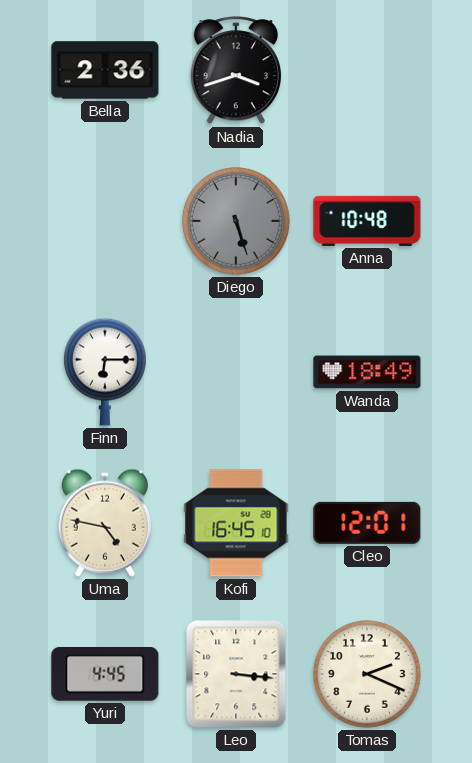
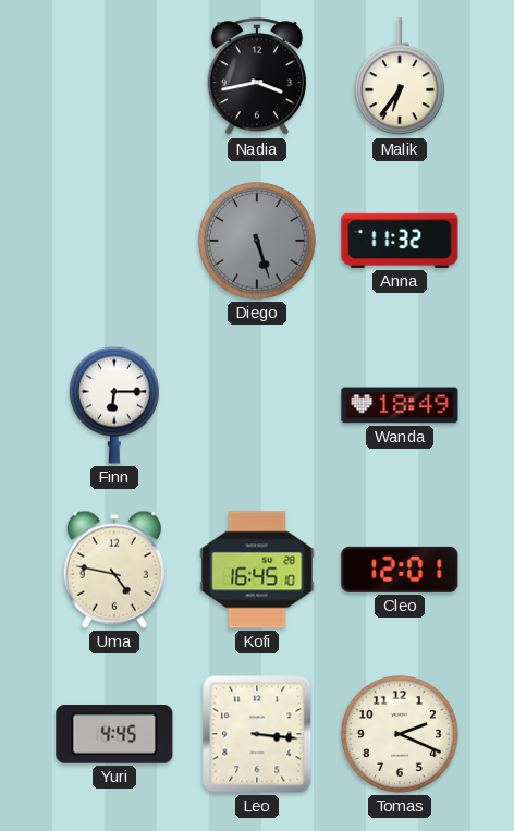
Bella: 2:36 -> none
Nadia: 3:42 -> 3:43
Malik: none -> 6:36
Anna: 10:48 -> 11:32
